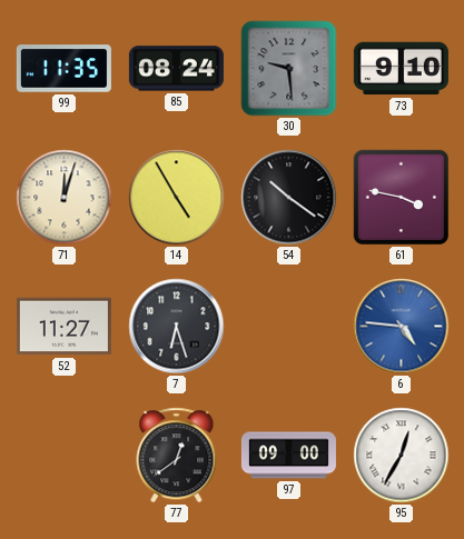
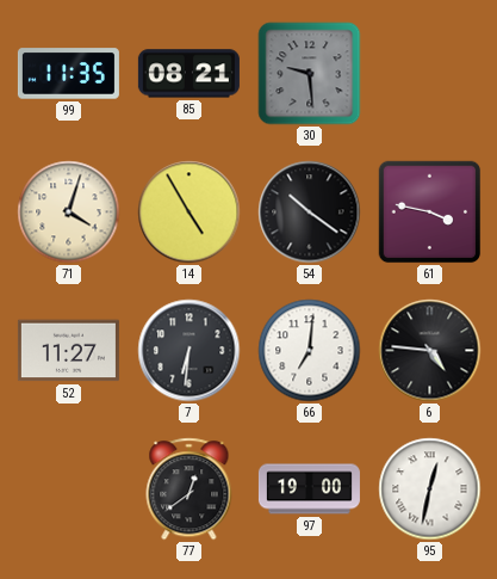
85: 08:24 -> 08:21
73: 9:10 -> none
71: 12:03 -> 4:03
7: 6:27 -> 6:31
66: none -> 7:01
6 dial: blue -> black
97: 09:00 -> 19:00
95: 12:35 -> 12:32
